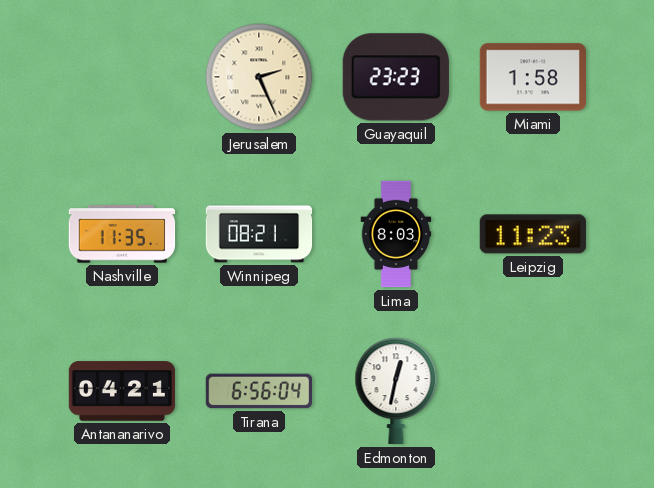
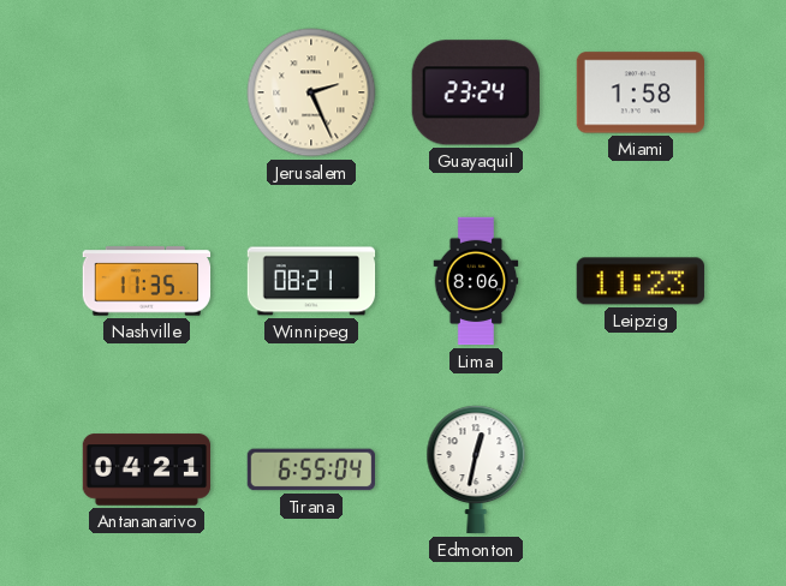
Guayaquil: 23:23 -> 23:24
Lima: 8:03 -> 8:06
Tirana: 6:56 -> 6:55
